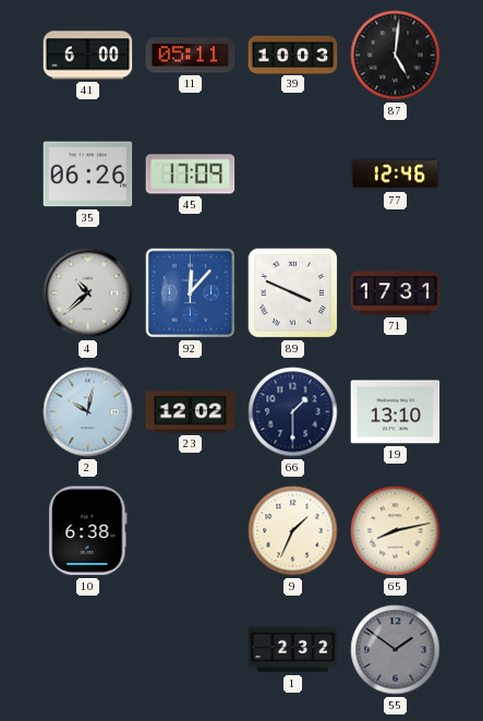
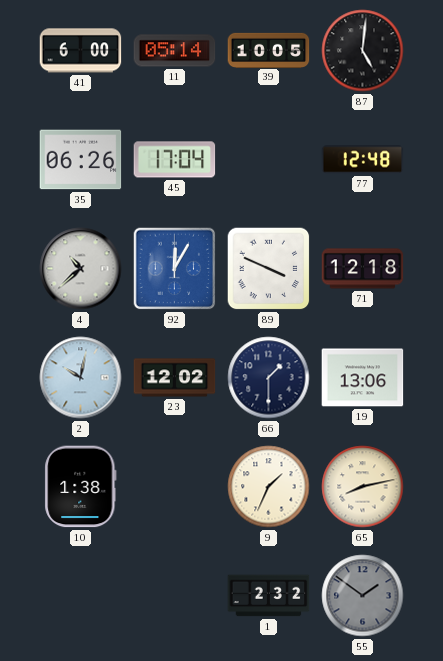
11: 05:11 -> 05:14
39: 10:03 -> 10:05
45: 17:09 -> 17:04
77: 12:46 -> 12:48
92: 12:07 -> 12:05
71: 17:31 -> 12:18
19: 13:10 -> 13:06
10: 6:38 -> 1:38
